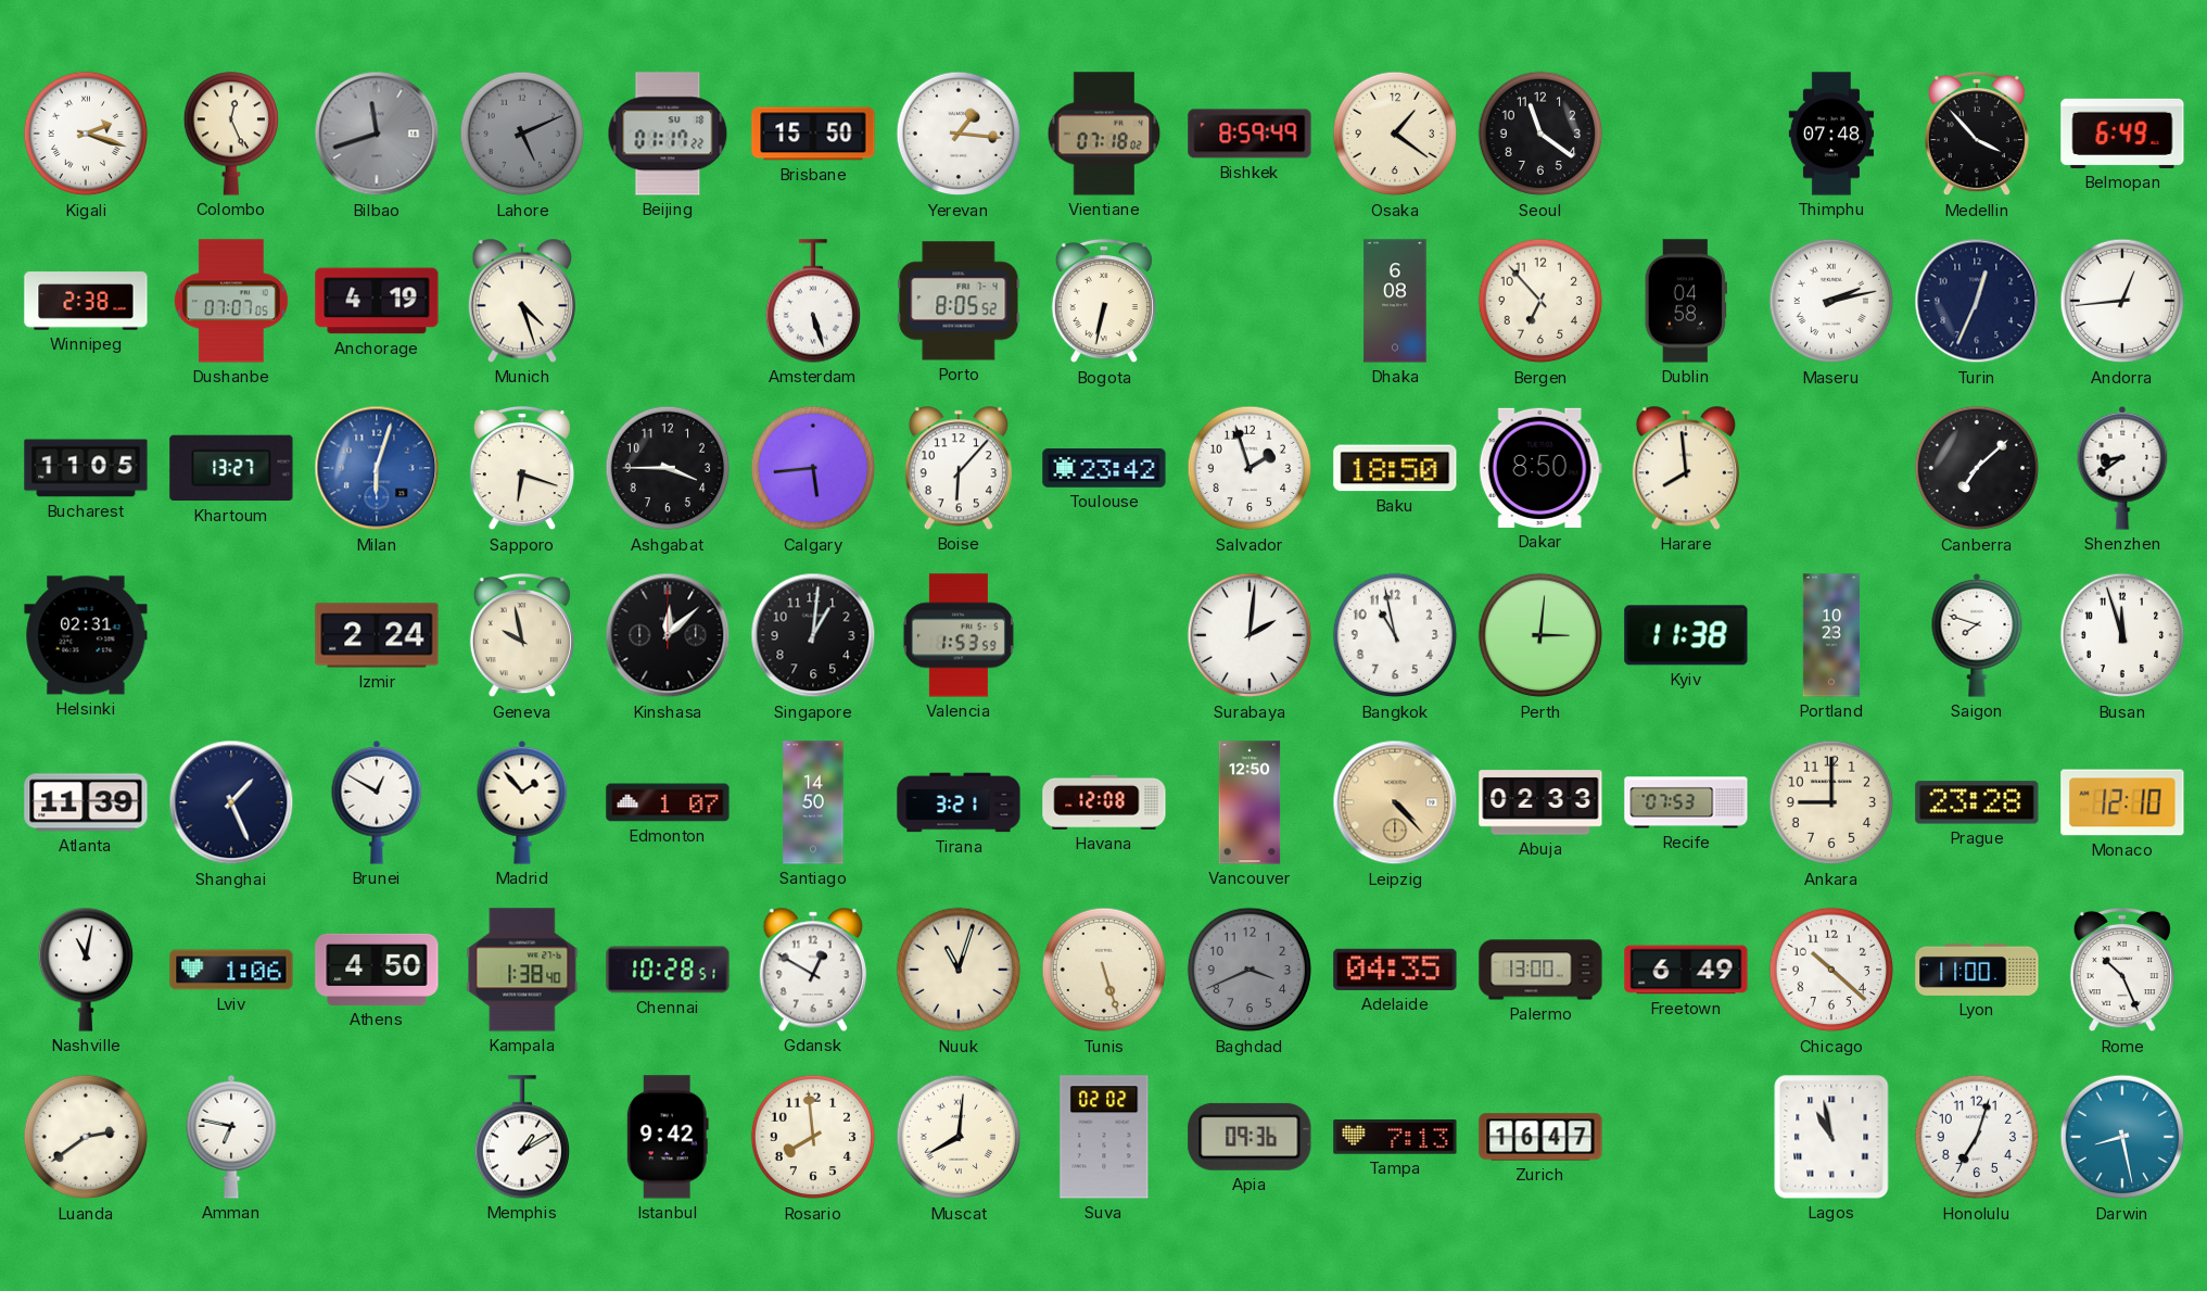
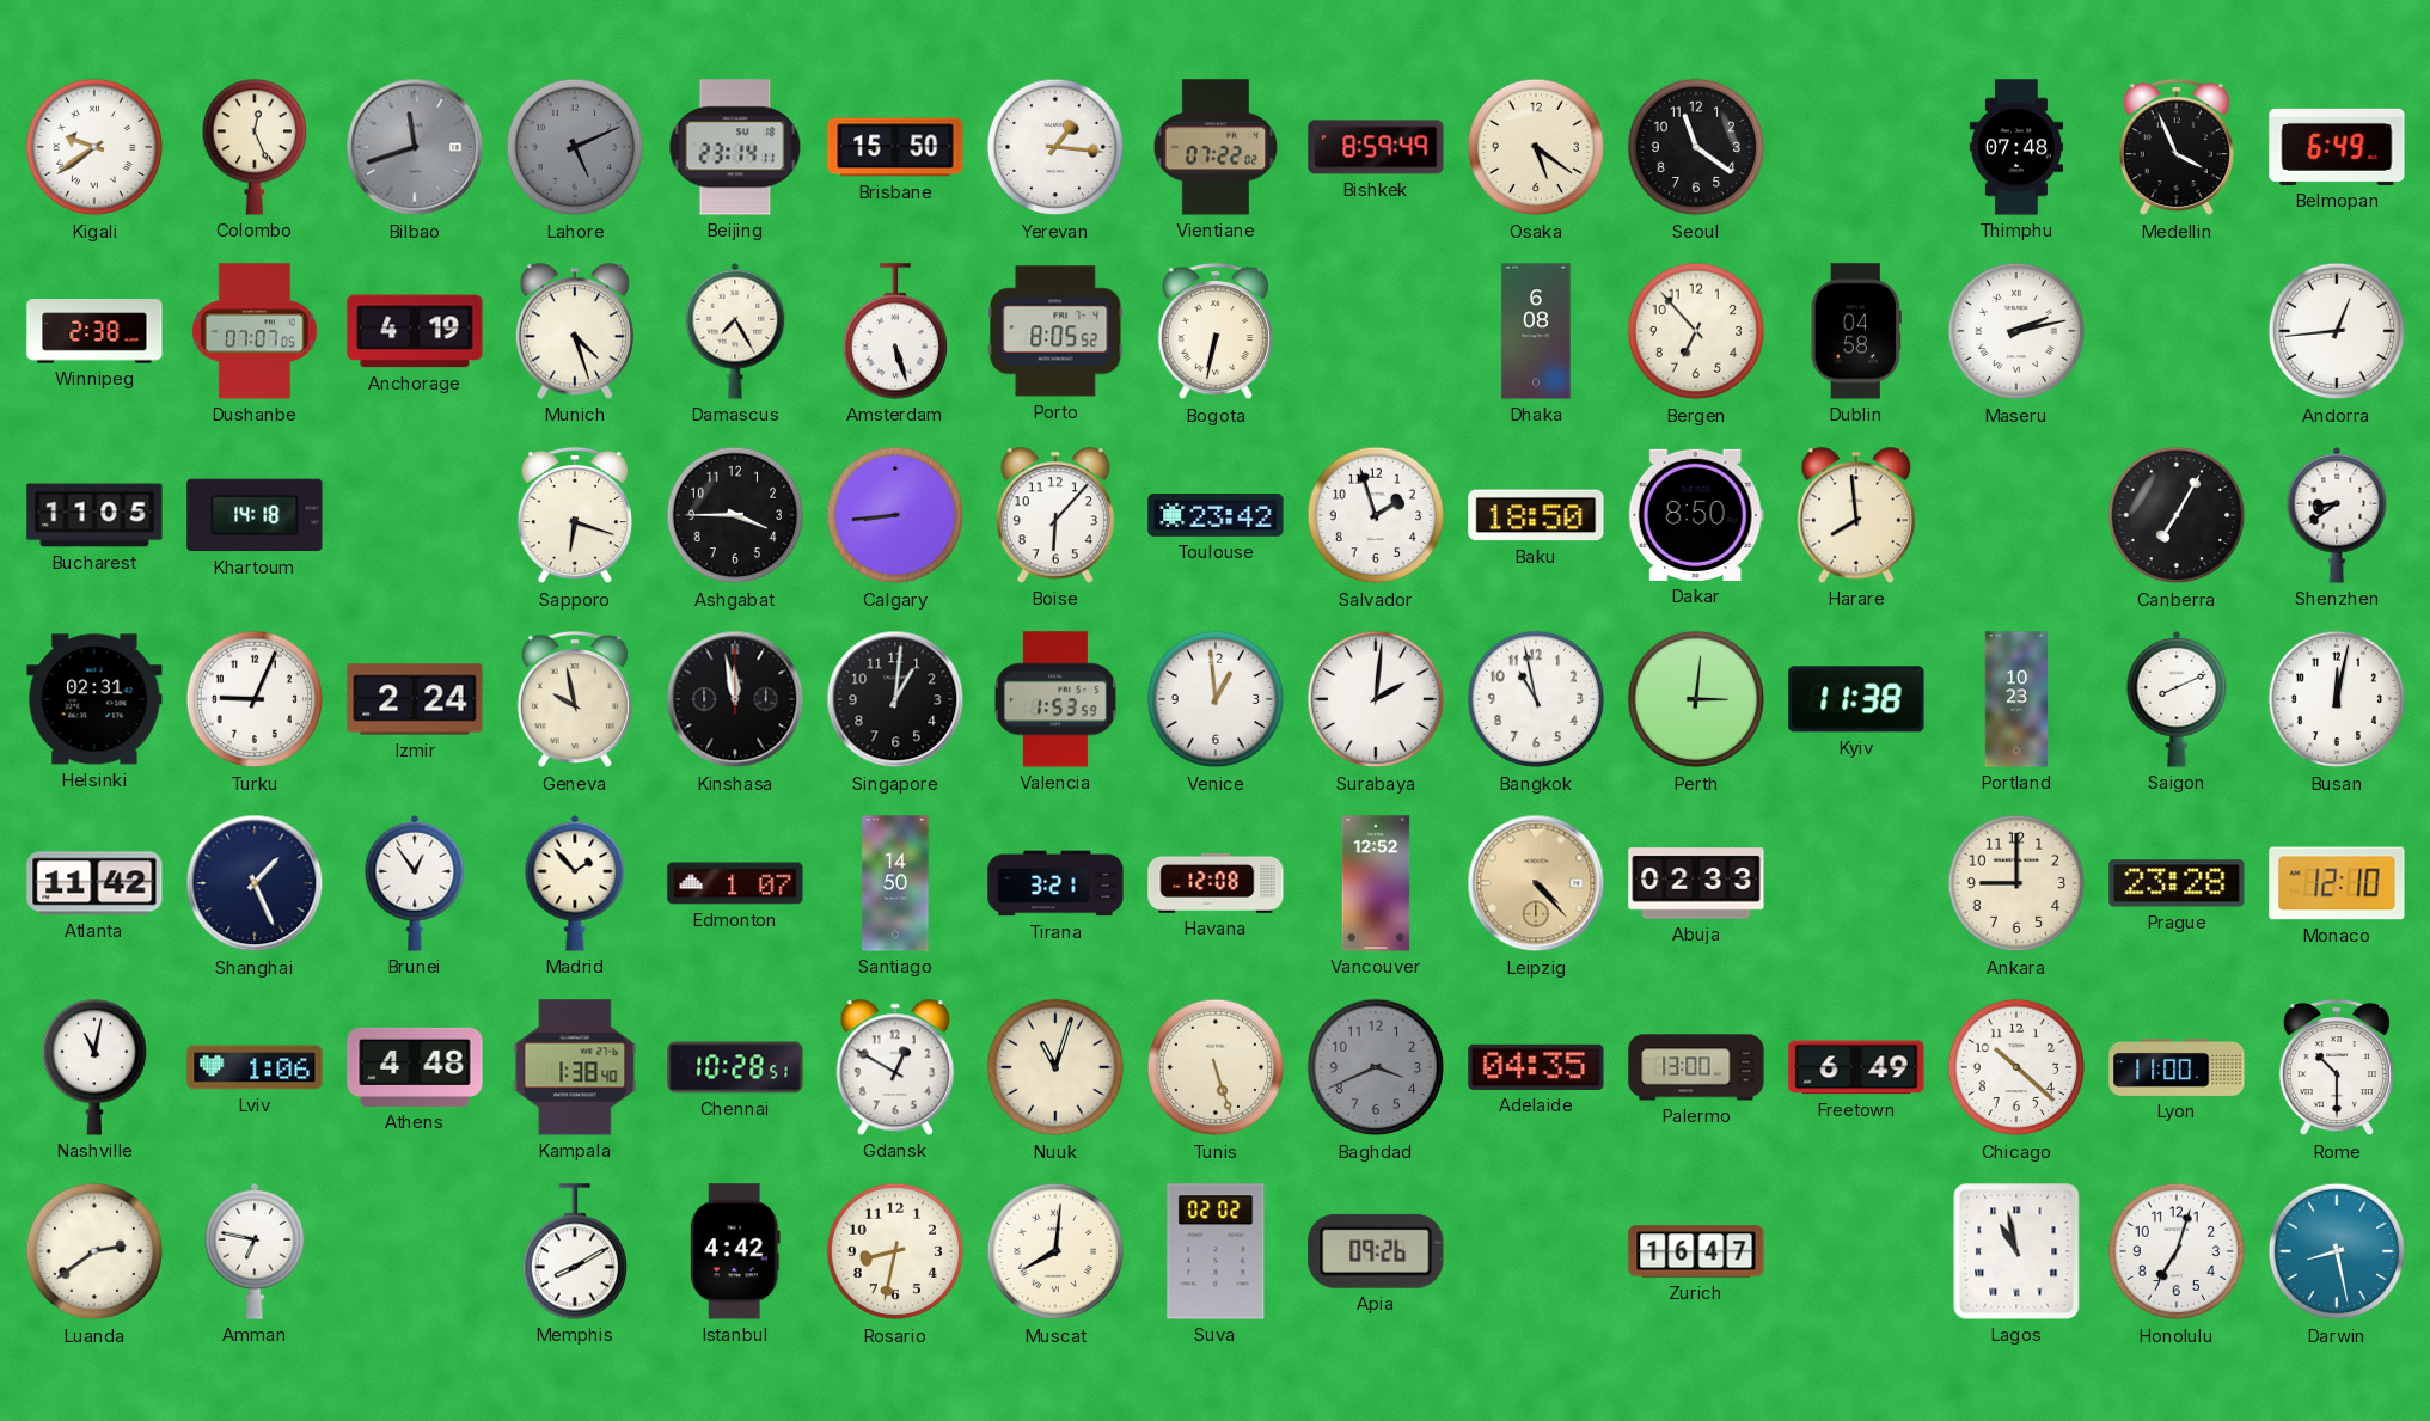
Kigali: 2:18 -> 9:39
Beijing: 01:17 -> 23:14
Vientiane: 07:18 -> 07:22
Osaka: 1:21 -> 5:21
Medellin: 3:53 -> 3:56
Damascus: none -> 7:25
Turin: 12:34 -> none
Khartoum: 13:27 -> 14:18
Milan: 6:03 -> none
Calgary: 5:44 -> 8:44
Canberra: 7:08 -> 7:05
Turku: none -> 9:04
Kinshasa: 12:08 -> 11:58
Venice: none -> 12:59
Saigon: 7:48 -> 8:11
Busan: 11:57 -> 12:02
Atlanta: 11:39 -> 11:42
Brunei: 12:50 -> 12:54
Vancouver: 12:50 -> 12:52
Recife: 07:53 -> none
Athens: 4:50 -> 4:48
Rome: 10:26 -> 10:30
Memphis: 1:10 -> 8:10
Istanbul: 9:42 -> 4:42
Rosario: 7:59 -> 8:32
Apia: 09:36 -> 09:26
Tampa: 7:13 -> none
